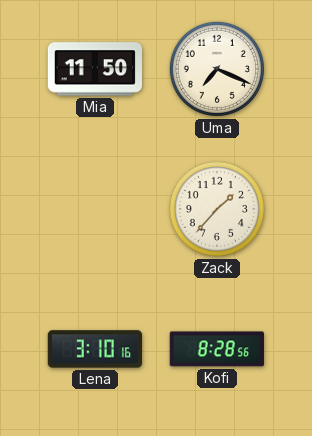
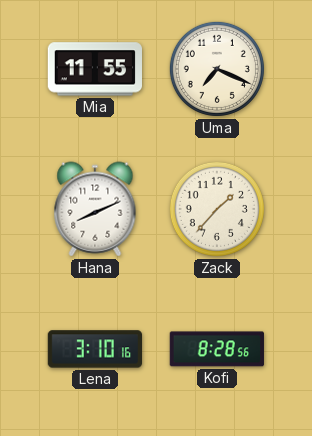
Mia: 11:50 -> 11:55
Hana: none -> 8:11
